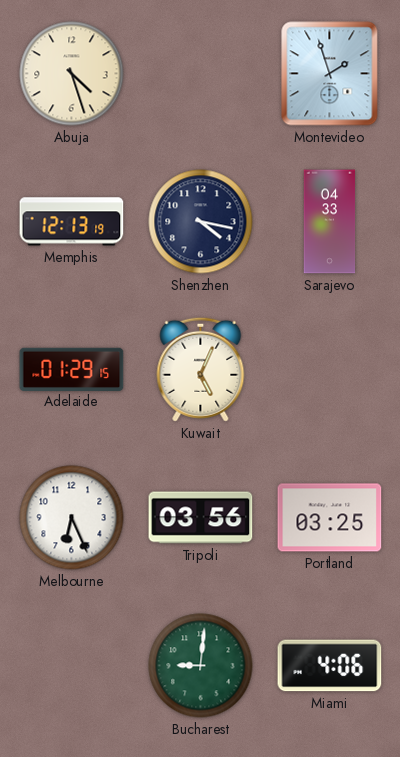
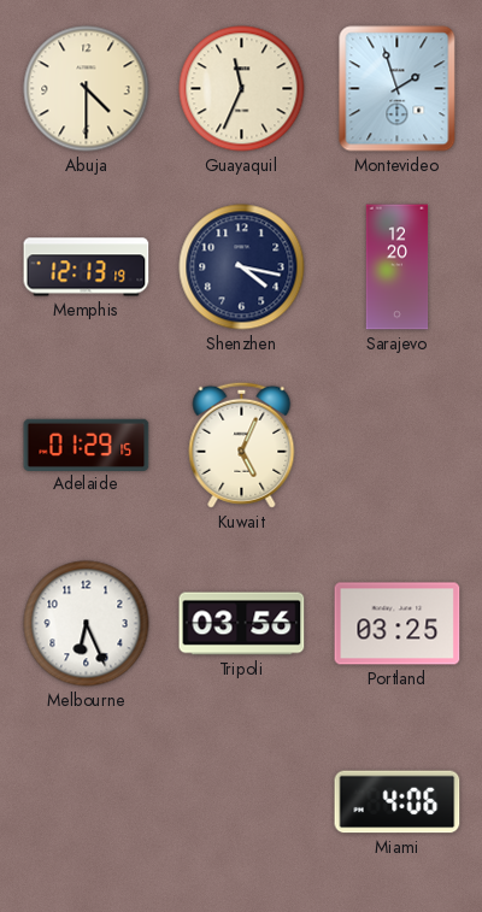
Abuja: 4:27 -> 4:30
Guayaquil: none -> 11:34
Sarajevo: 04:33 -> 12:20
Bucharest: 9:01 -> none
